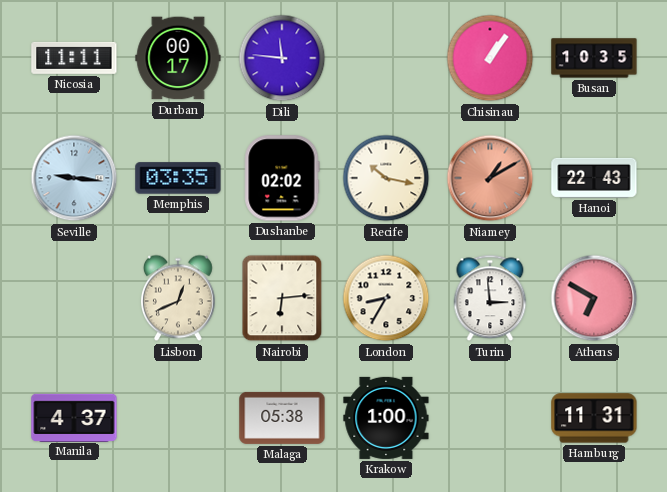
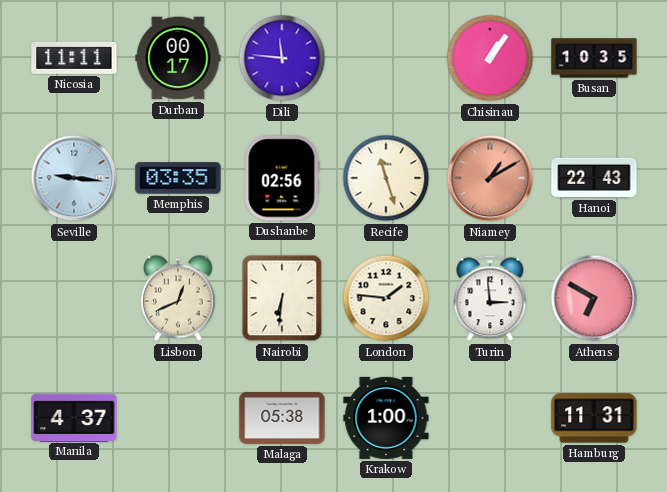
Dushanbe: 02:02 -> 02:56
Recife: 10:17 -> 11:27
Nairobi: 6:14 -> 6:31
London: 8:35 -> 1:46
